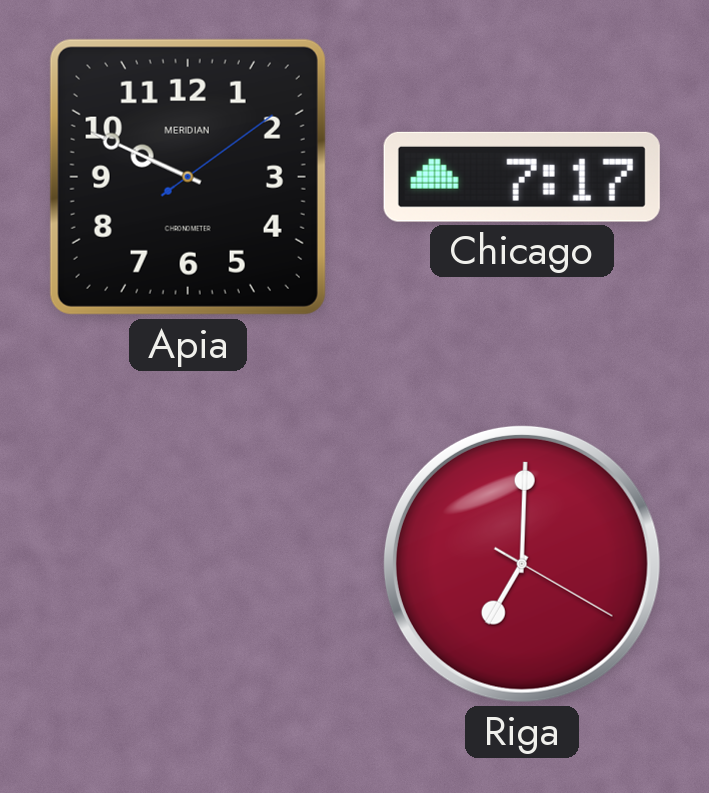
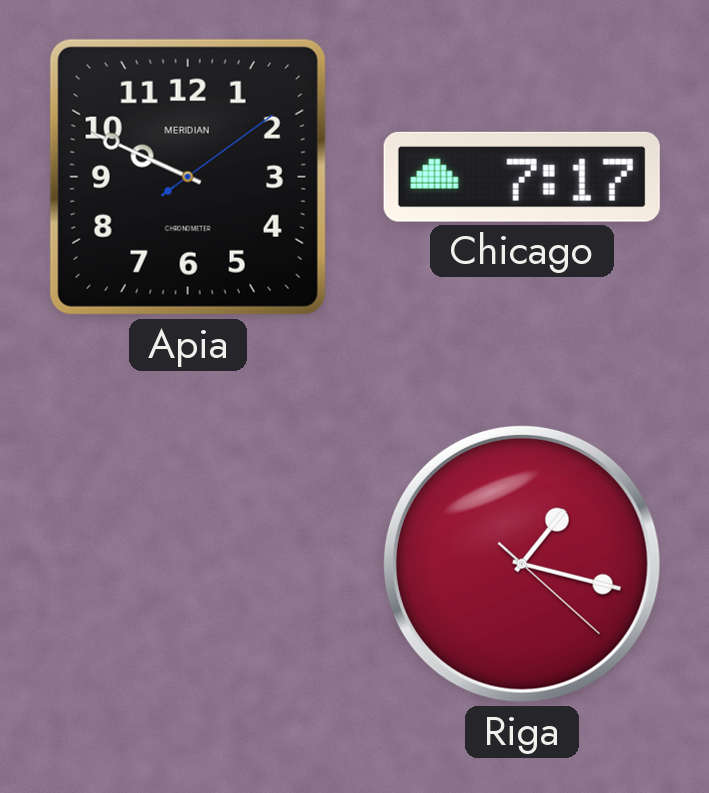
Riga: 7:00 -> 1:17
